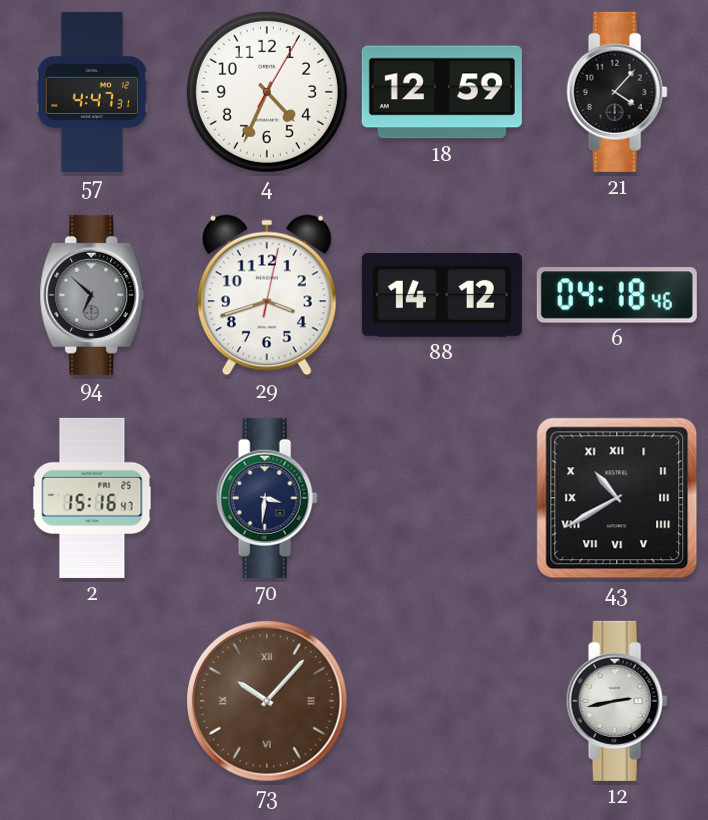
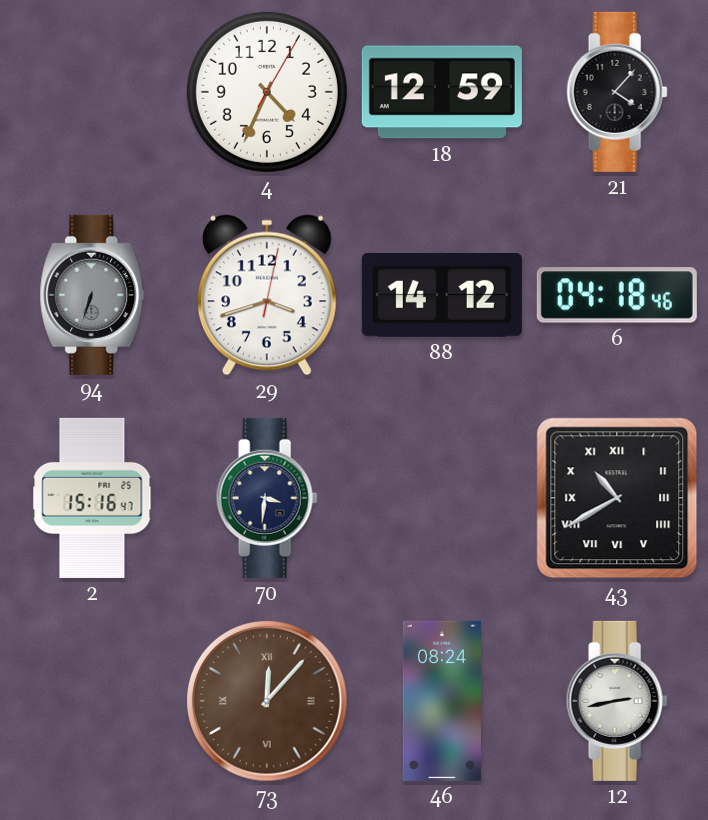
57: 4:47 -> none
94: 6:52 -> 6:33
73: 10:07 -> 12:07
46: none -> 08:24
